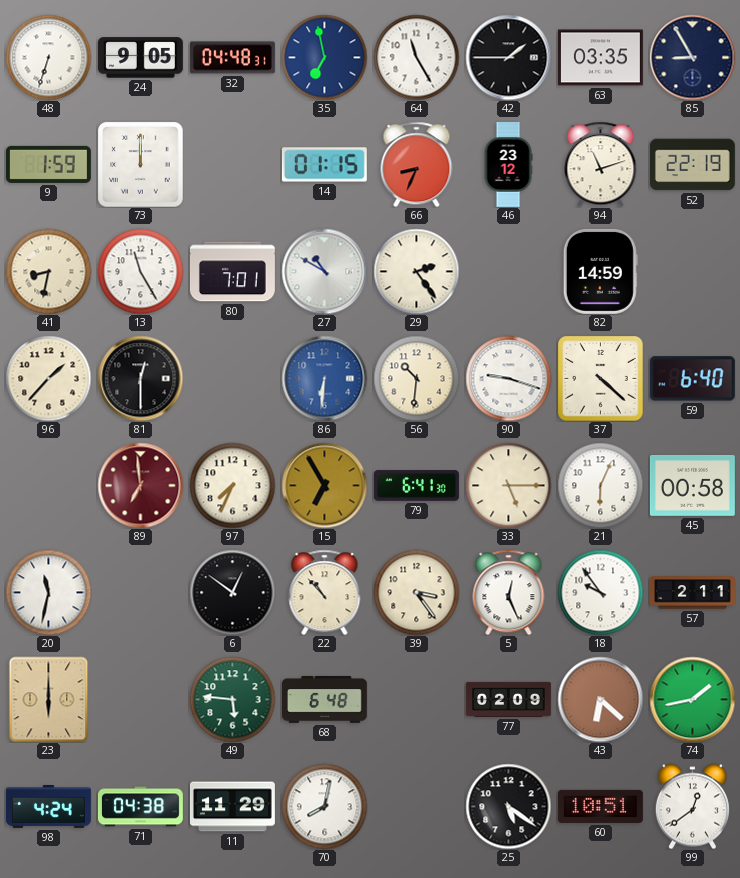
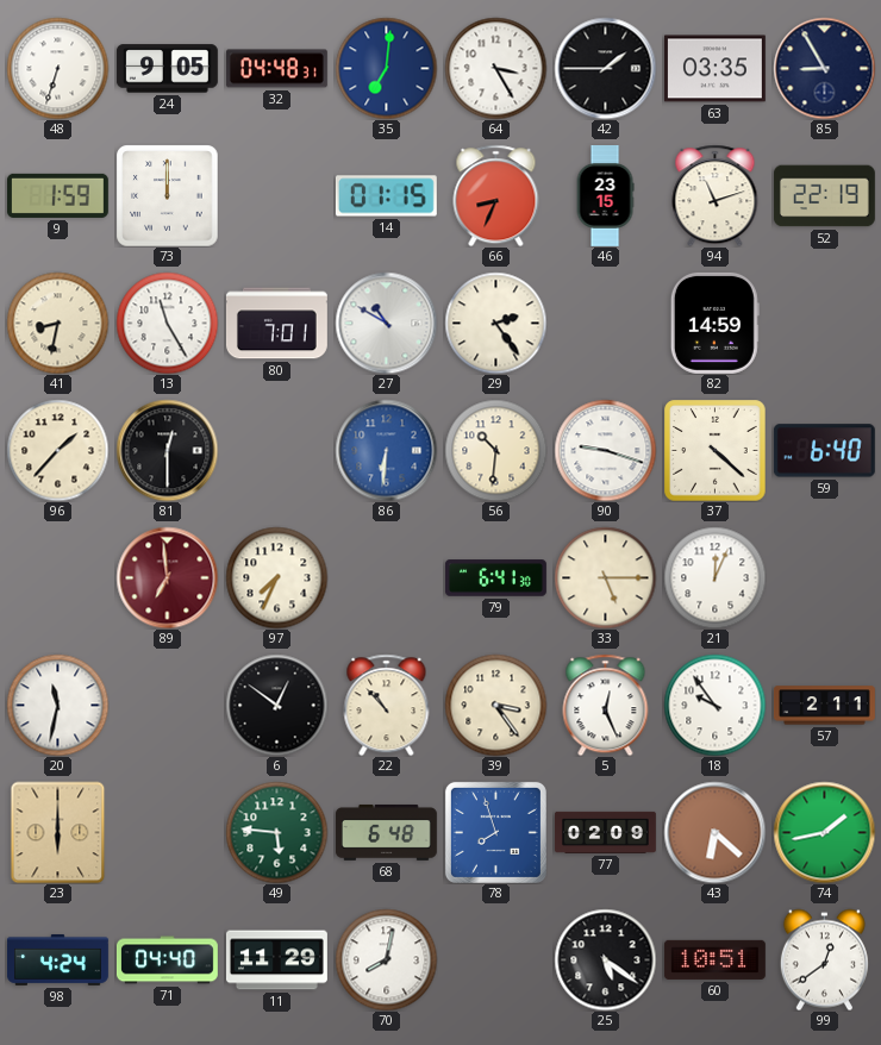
35: 6:58 -> 7:01
64: 11:25 -> 3:25
46: 23:12 -> 23:15
15: 6:55 -> none
21: 6:04 -> 12:04
45: 00:58 -> none
78: none -> 7:57
71: 04:38 -> 04:40
